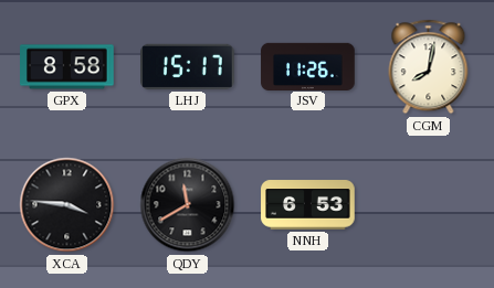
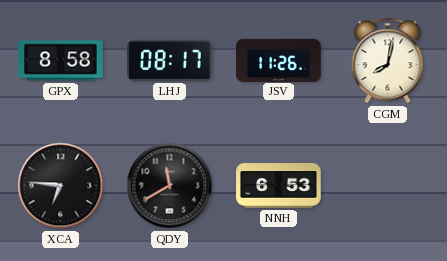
LHJ: 15:17 -> 08:17
XCA: 3:46 -> 6:46
